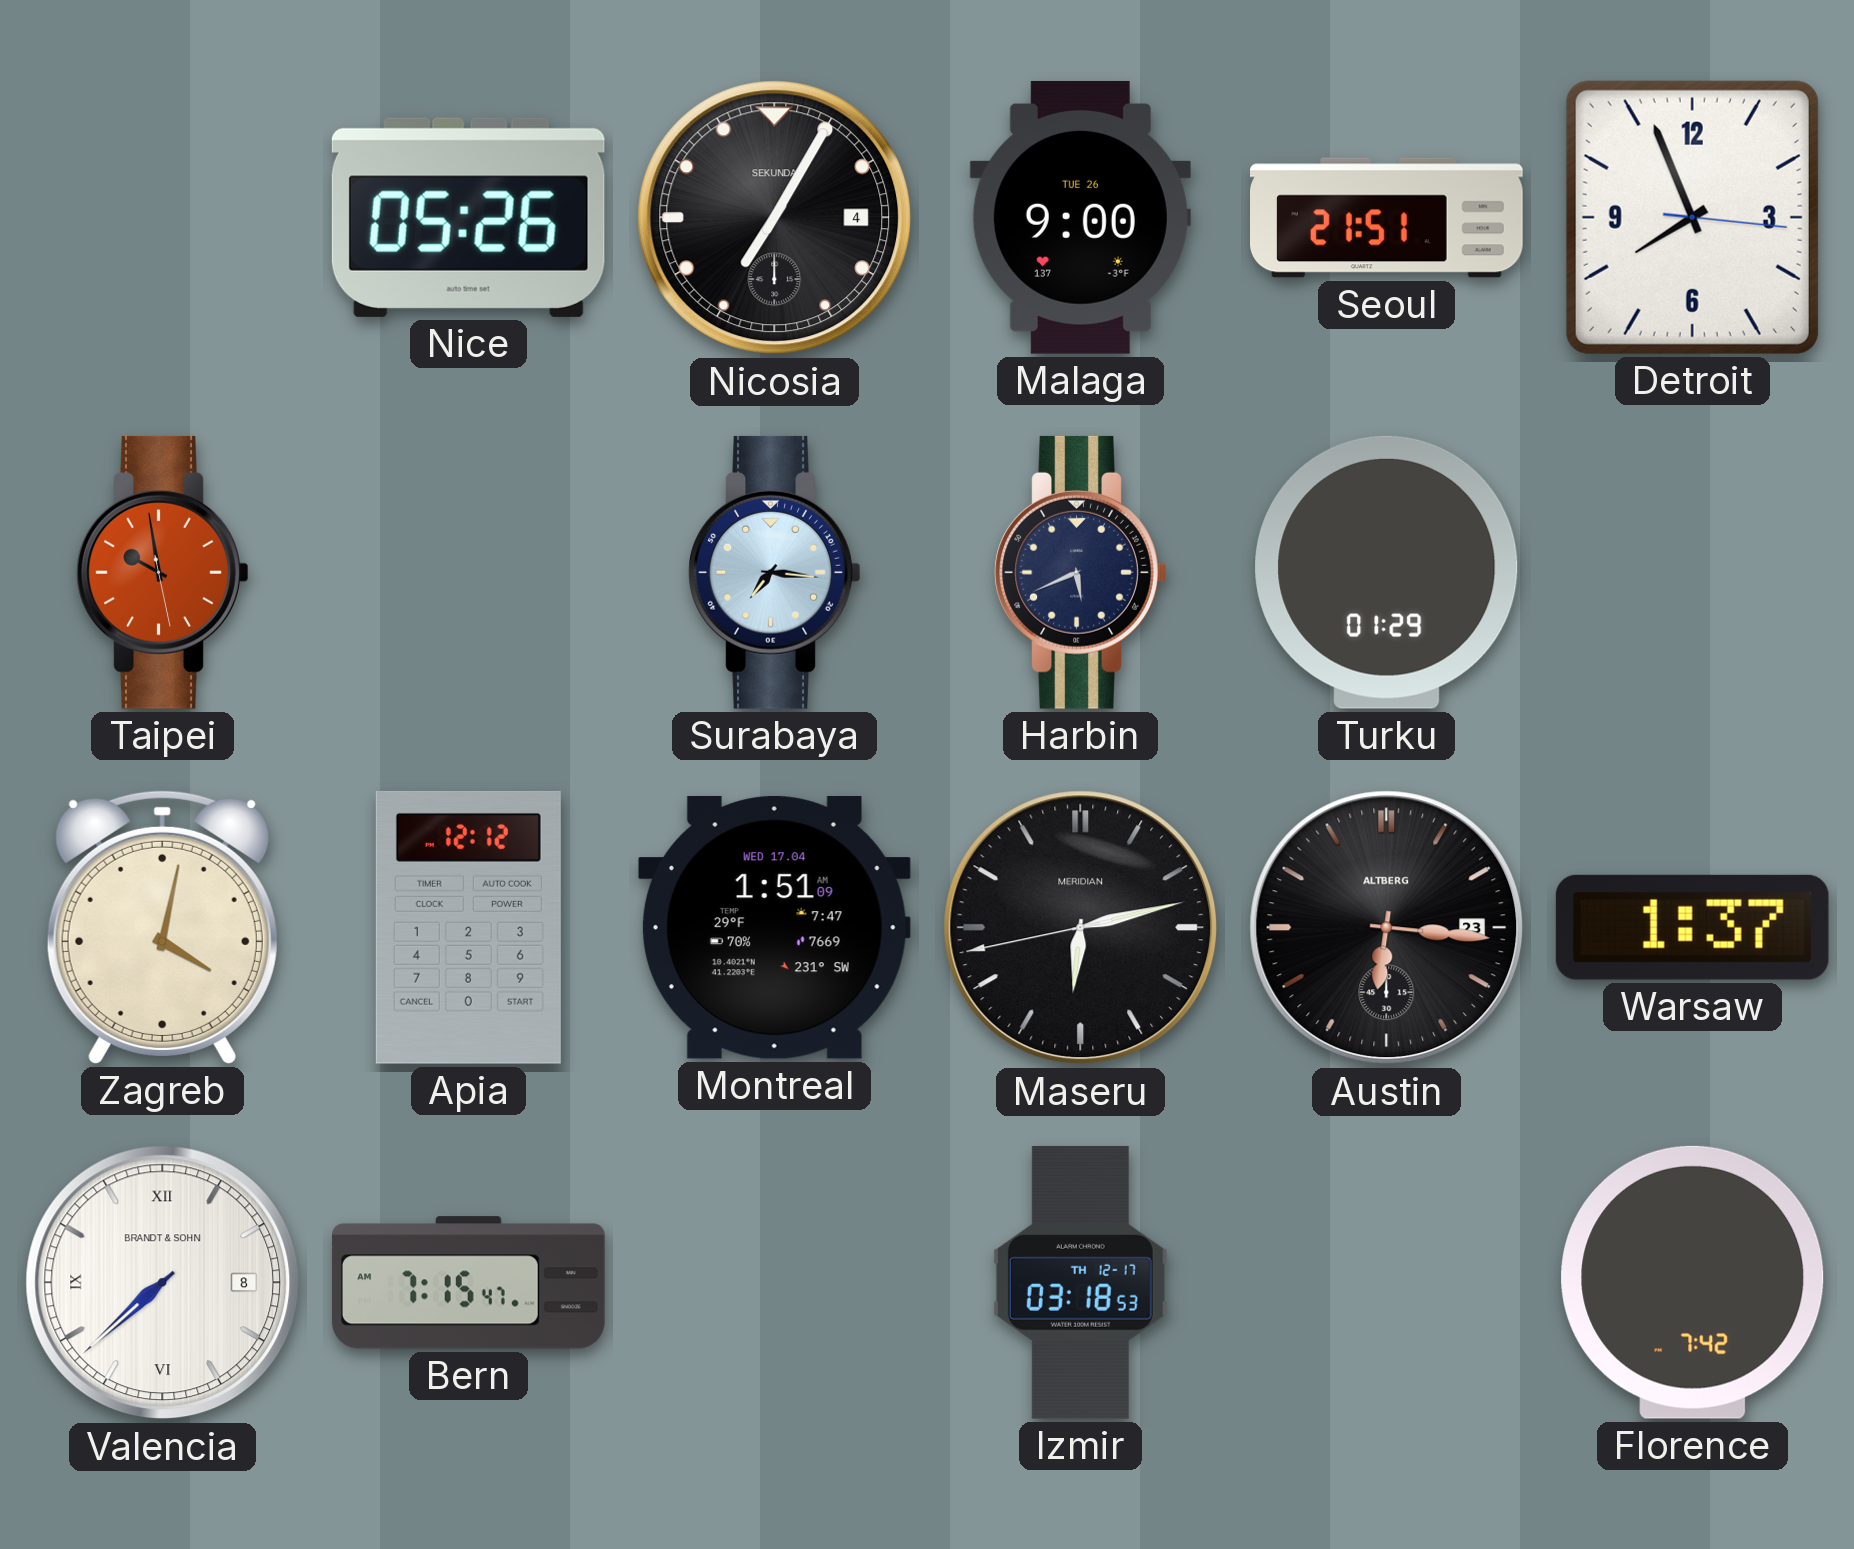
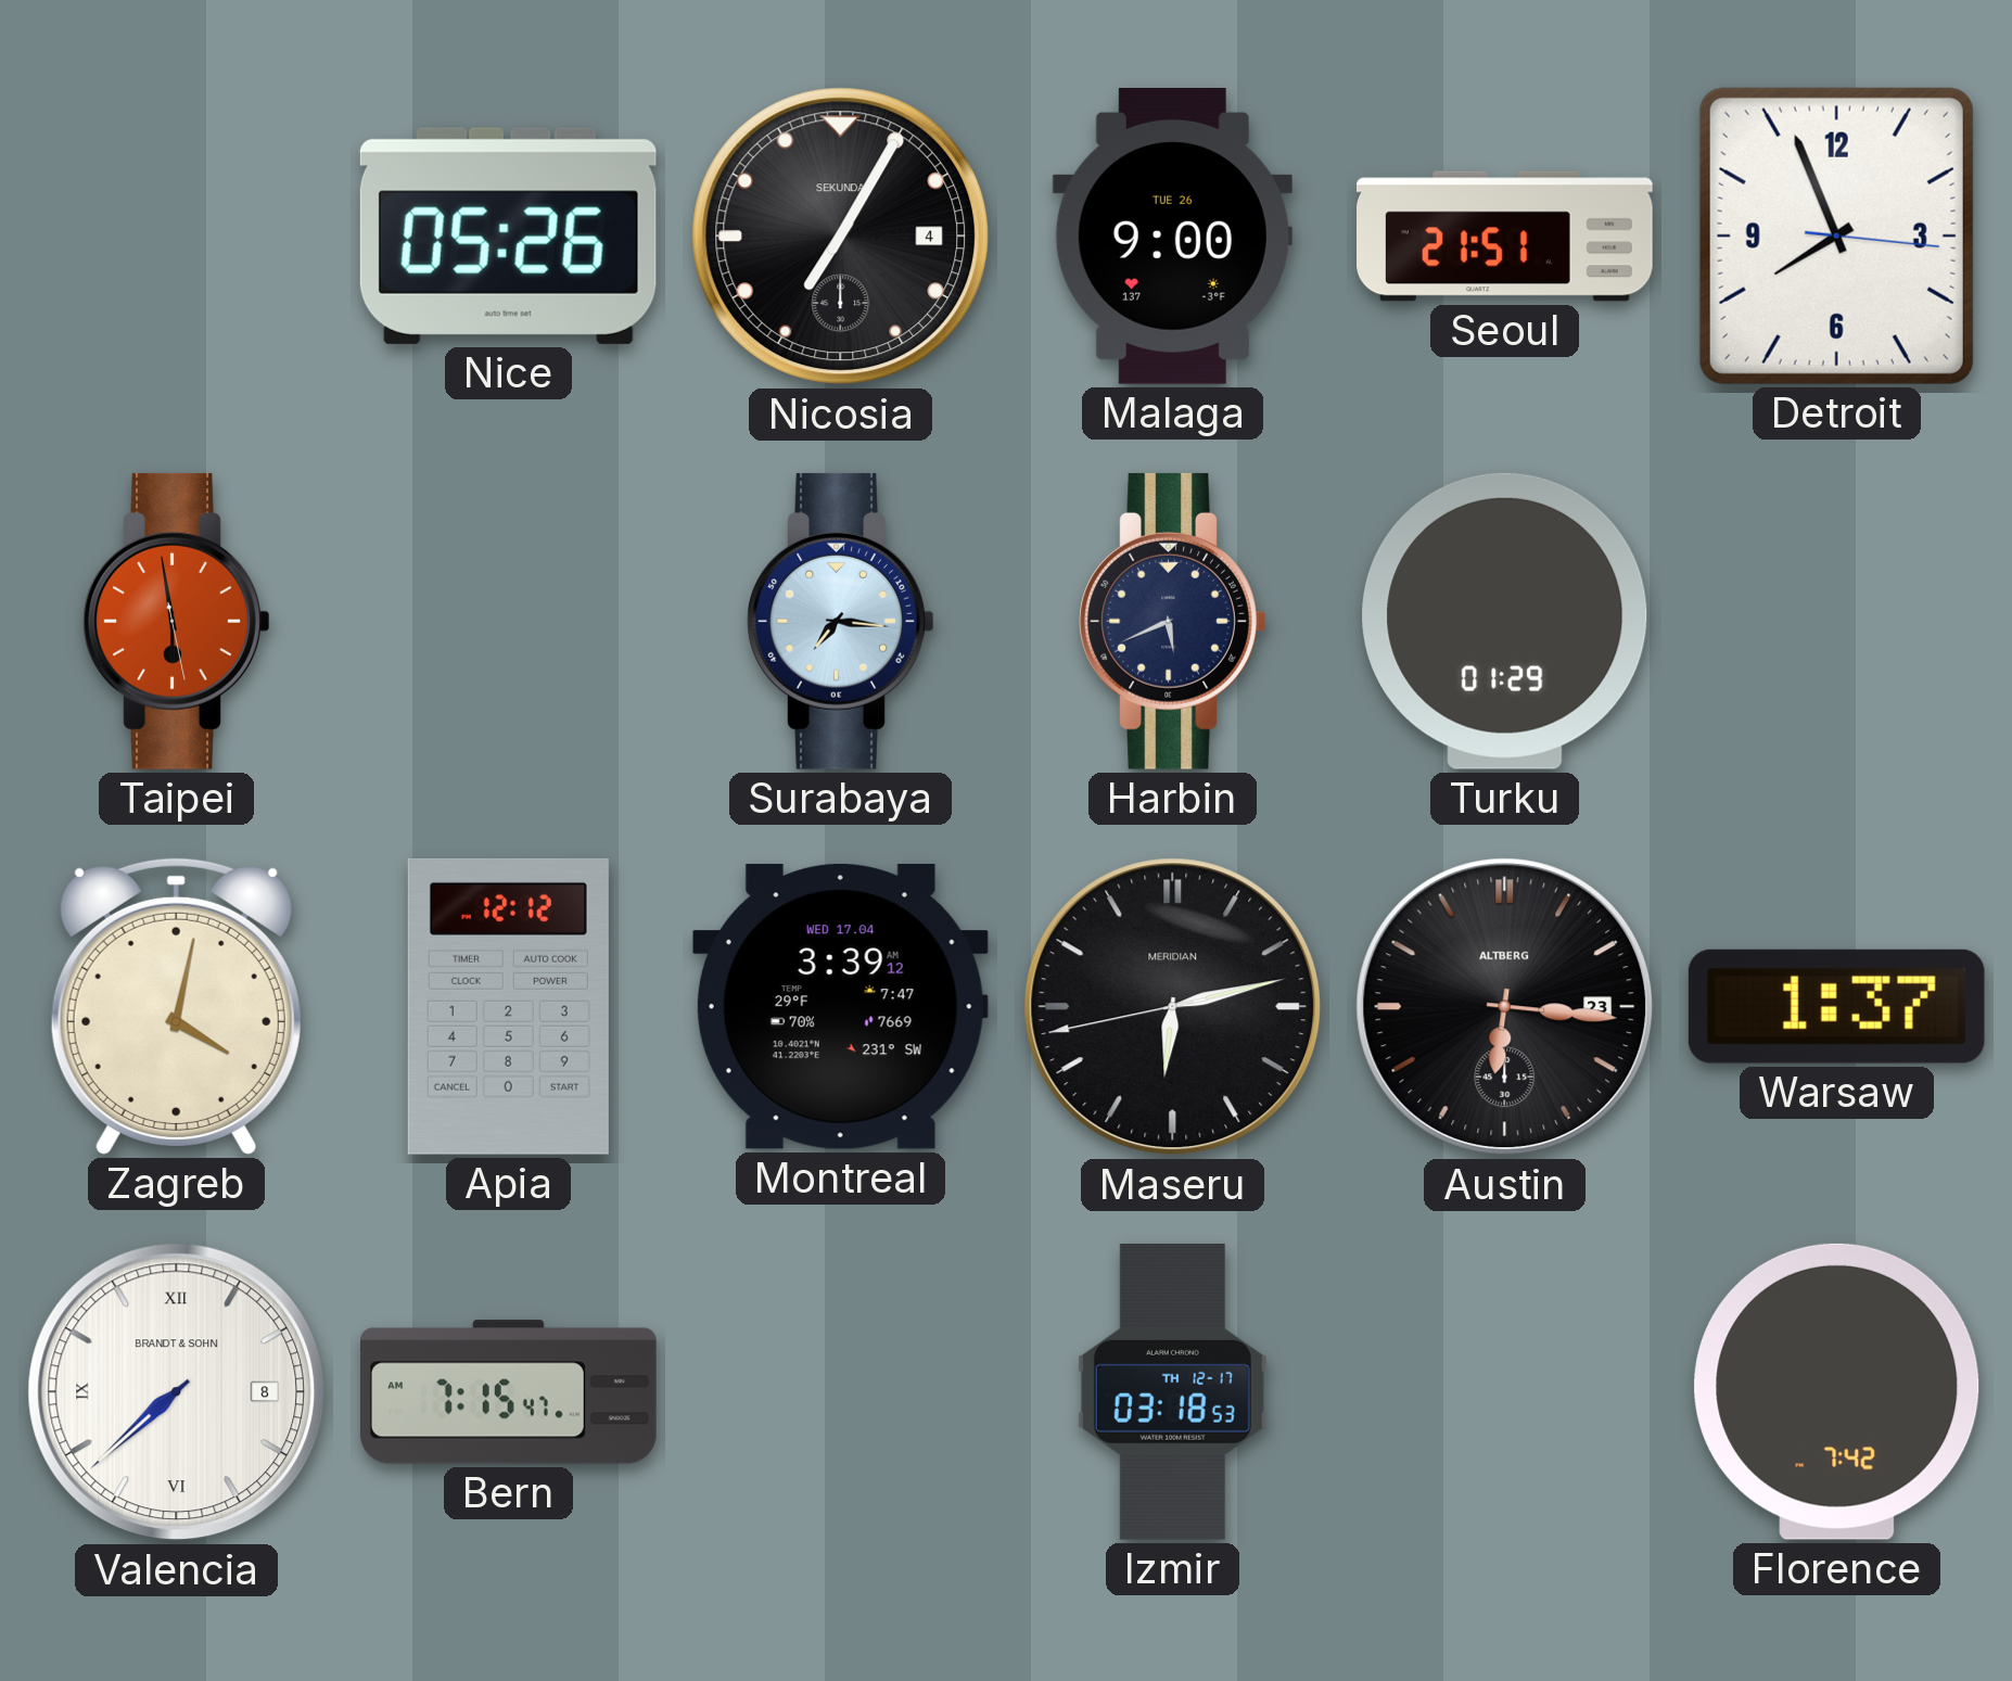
Taipei: 9:58 -> 5:58
Montreal: 1:51 -> 3:39
